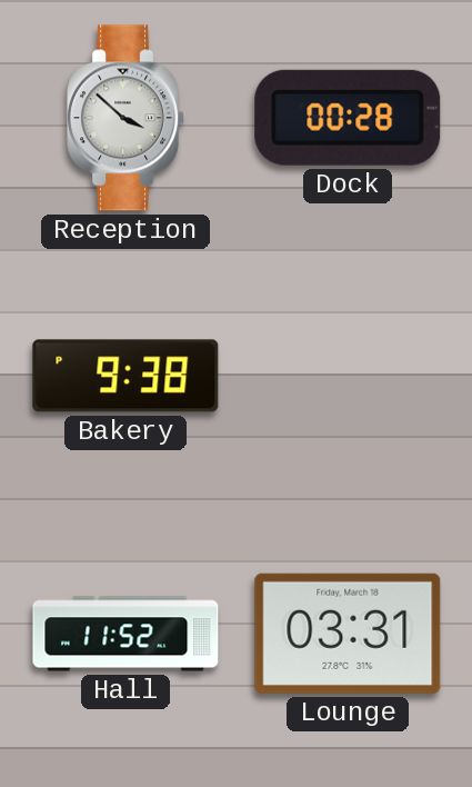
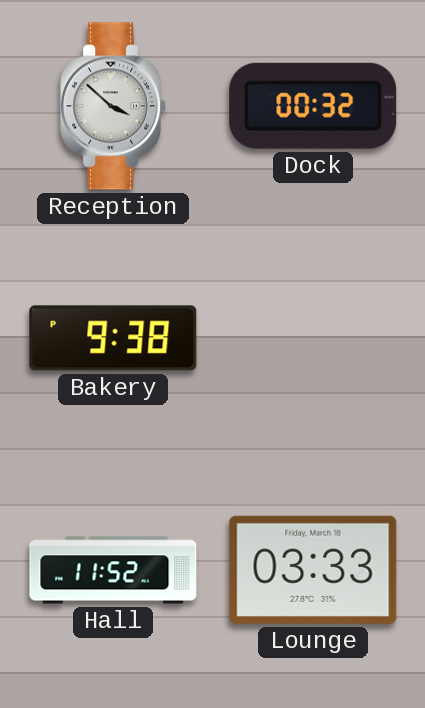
Dock: 00:28 -> 00:32
Lounge: 03:31 -> 03:33
